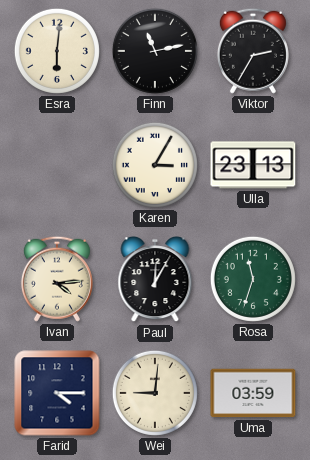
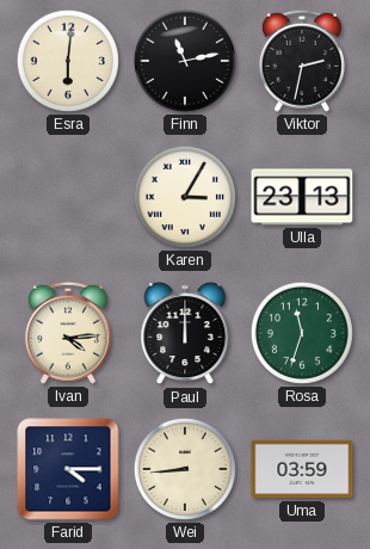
Viktor: 2:35 -> 2:32
Paul: 12:05 -> 12:00
Wei: 9:01 -> 8:44
